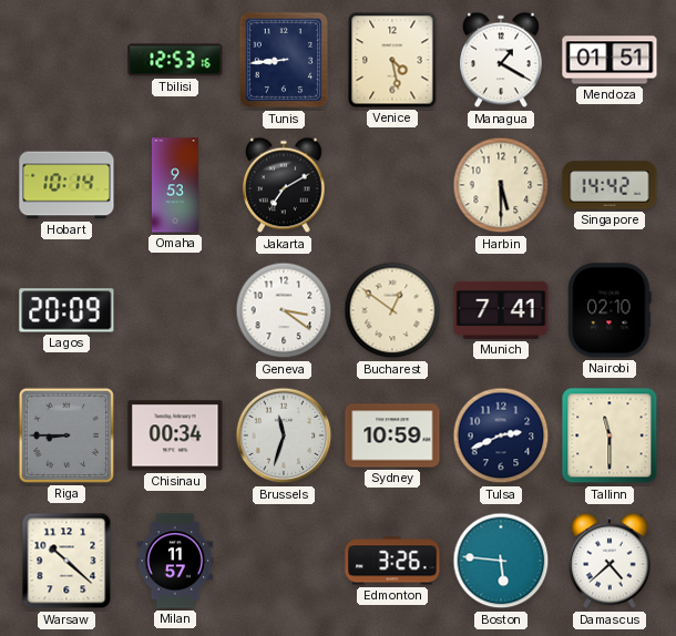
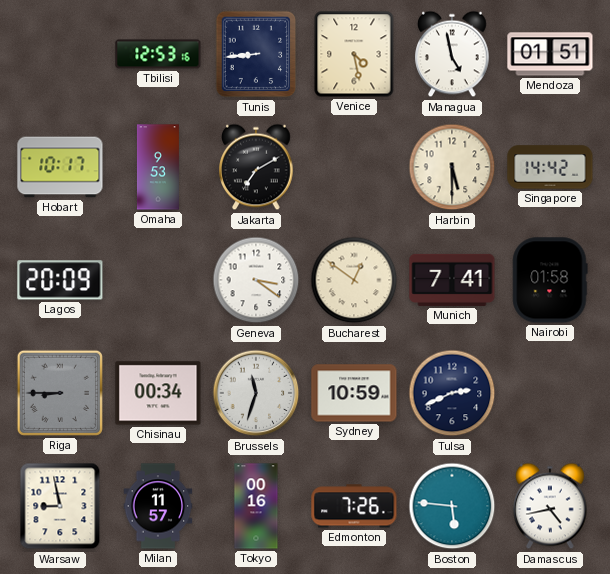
Managua: 1:20 -> 4:58
Hobart: 10:14 -> 10:17
Nairobi: 02:10 -> 01:58
Tallinn: 11:30 -> none
Warsaw: 10:22 -> 8:58
Tokyo: none -> 00:16
Edmonton: 3:26 -> 7:26
Damascus: 4:38 -> 4:43
